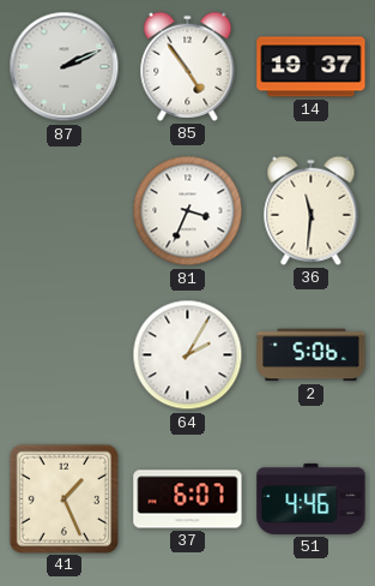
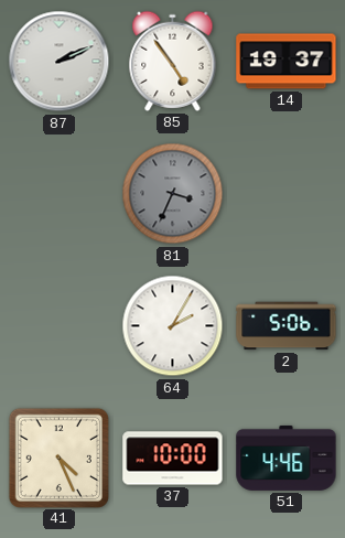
81 dial: white -> grey
36: 11:31 -> none
41: 1:26 -> 4:26
37: 6:07 -> 10:00
